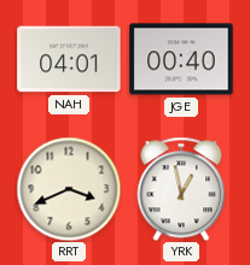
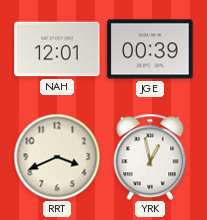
NAH: 04:01 -> 12:01
JGE: 00:40 -> 00:39
